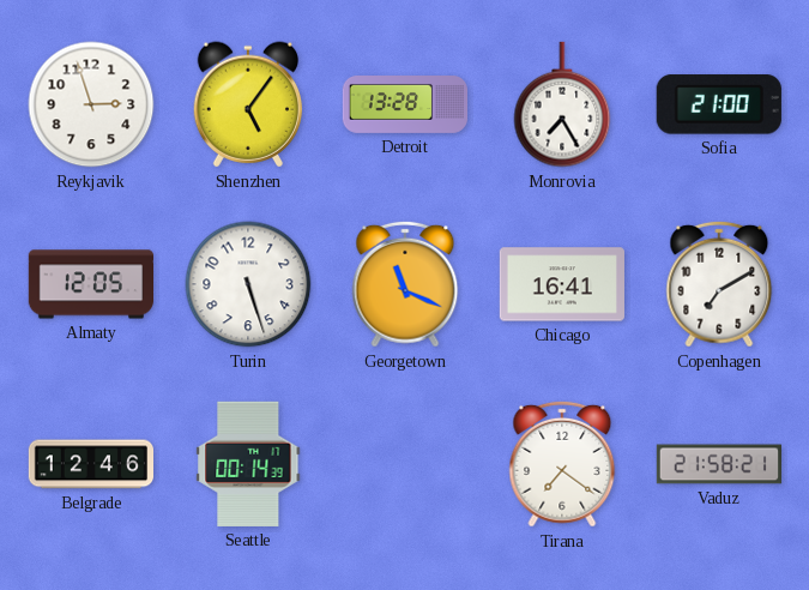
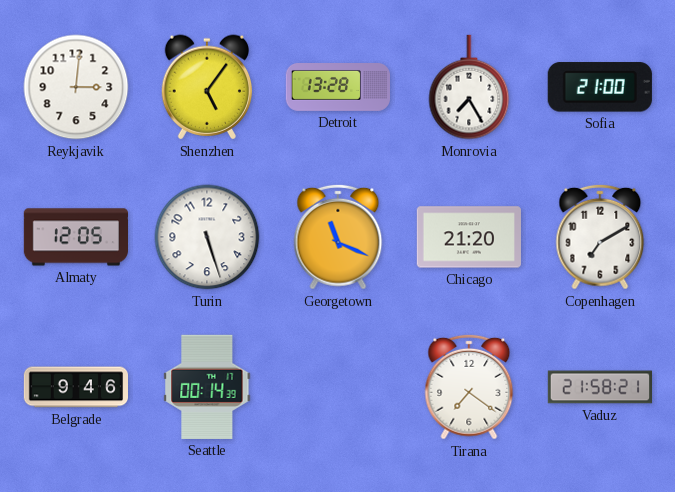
Reykjavik: 2:57 -> 3:01
Chicago: 16:41 -> 21:20
Belgrade: 12:46 -> 9:46
